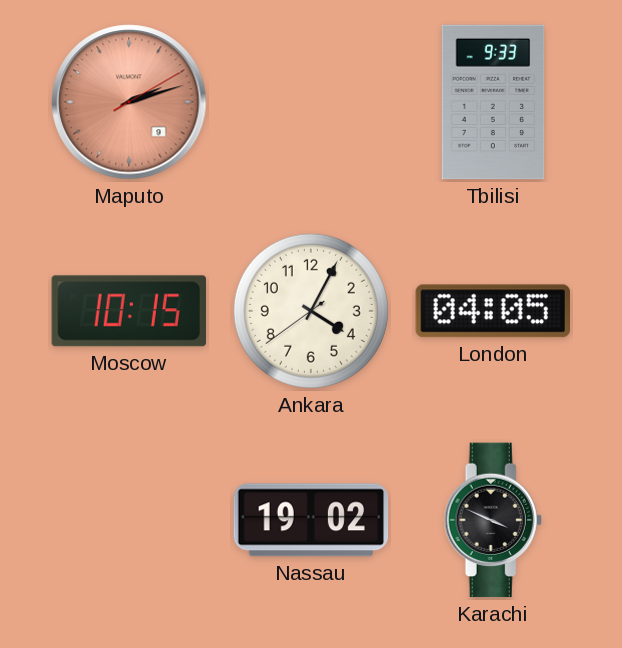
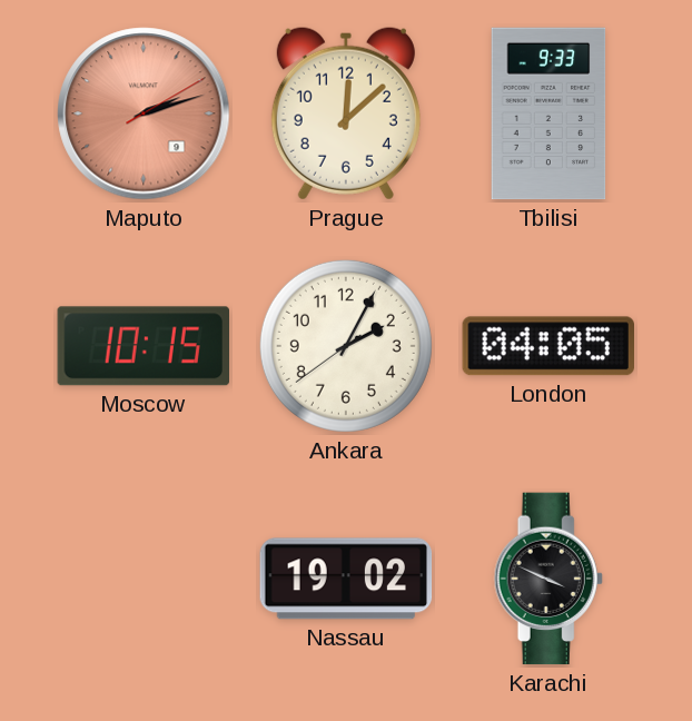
Prague: none -> 12:08
Ankara: 4:04 -> 2:04
